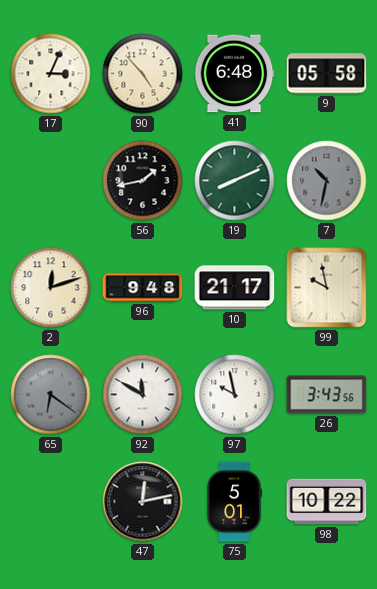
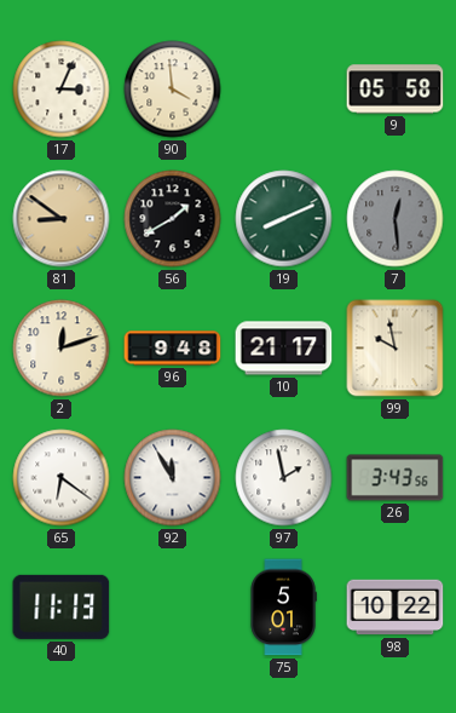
90: 4:53 -> 3:59
41: 6:48 -> none
81: none -> 8:51
56: 1:43 -> 1:40
7: 10:32 -> 12:29
65 dial: grey -> white
92: 11:50 -> 11:55
97: 9:58 -> 1:58
40: none -> 11:13
47: 12:13 -> none
